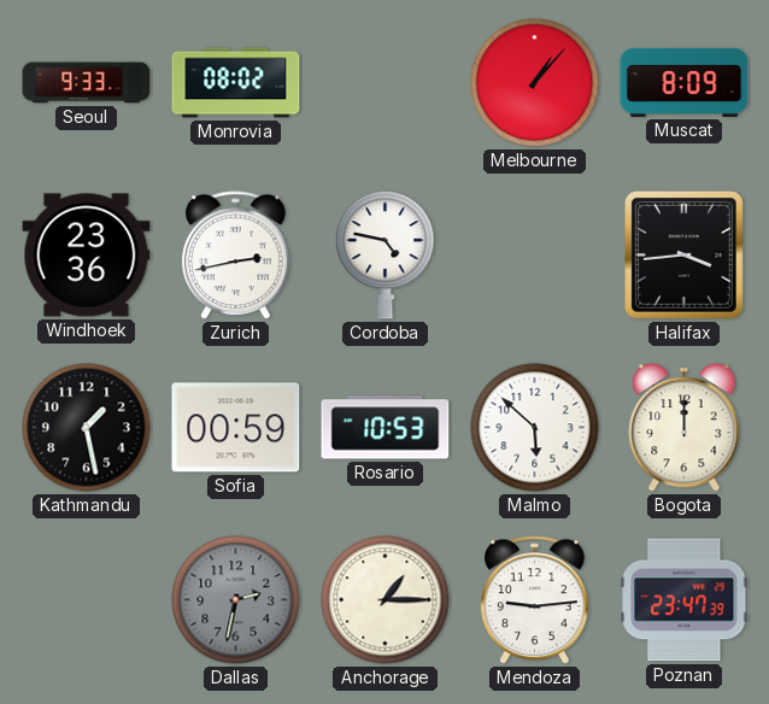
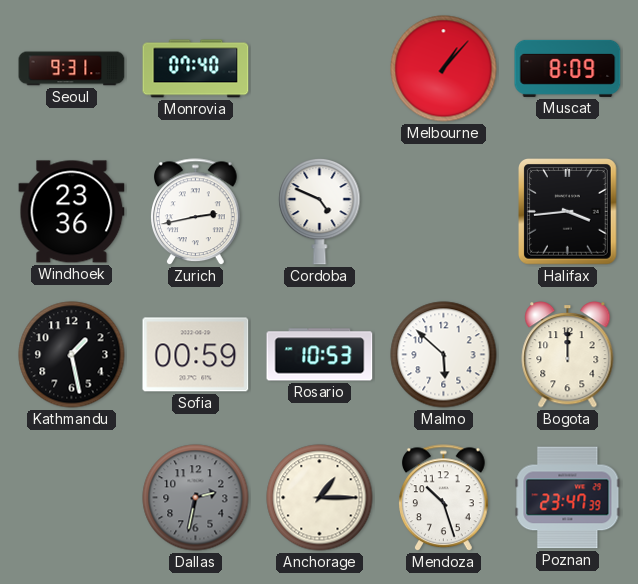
Seoul: 9:33 -> 9:31
Monrovia: 08:02 -> 07:40
Cordoba: 4:47 -> 4:49
Mendoza: 9:14 -> 10:27
